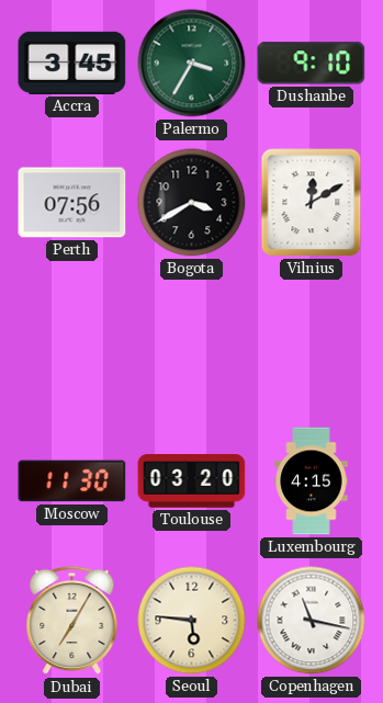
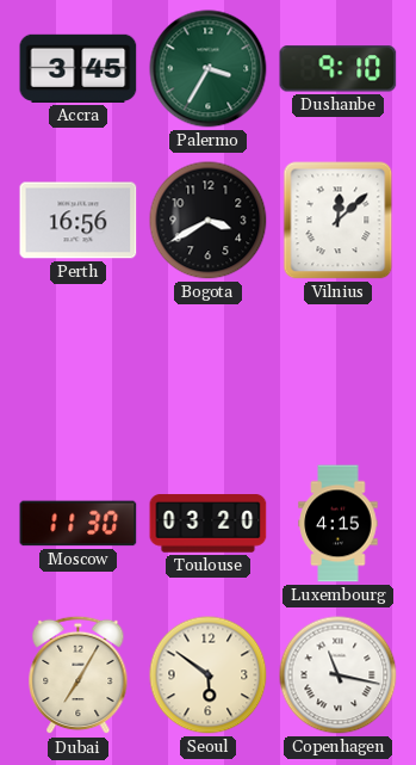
Perth: 07:56 -> 16:56
Vilnius: 12:10 -> 12:08
Seoul: 5:46 -> 5:51
